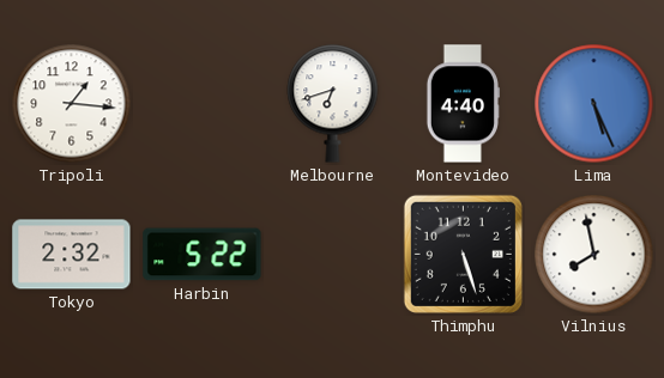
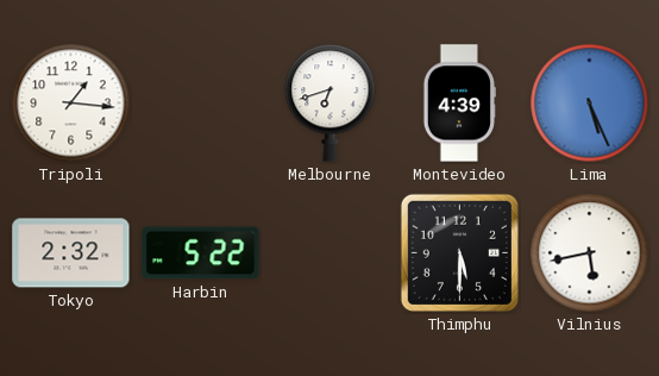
Montevideo: 4:40 -> 4:39
Thimphu: 5:27 -> 5:30
Vilnius: 7:58 -> 5:43
